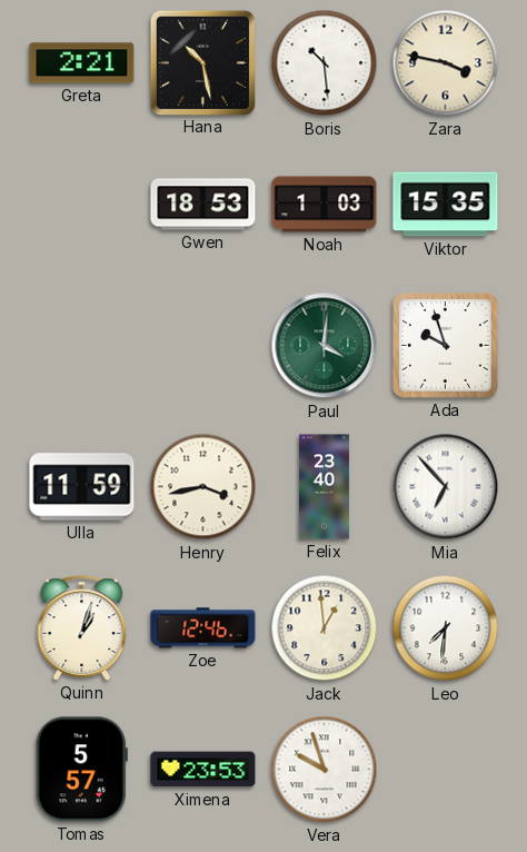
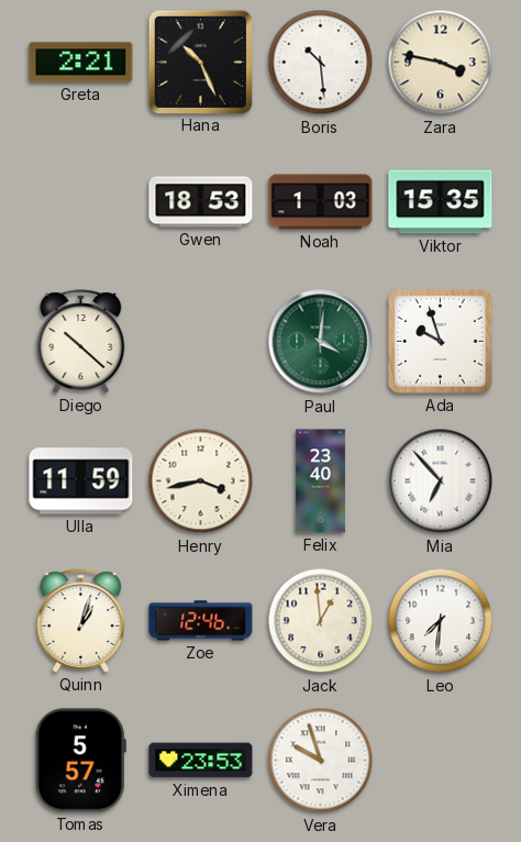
Hana: 10:28 -> 10:26
Diego: none -> 10:22
